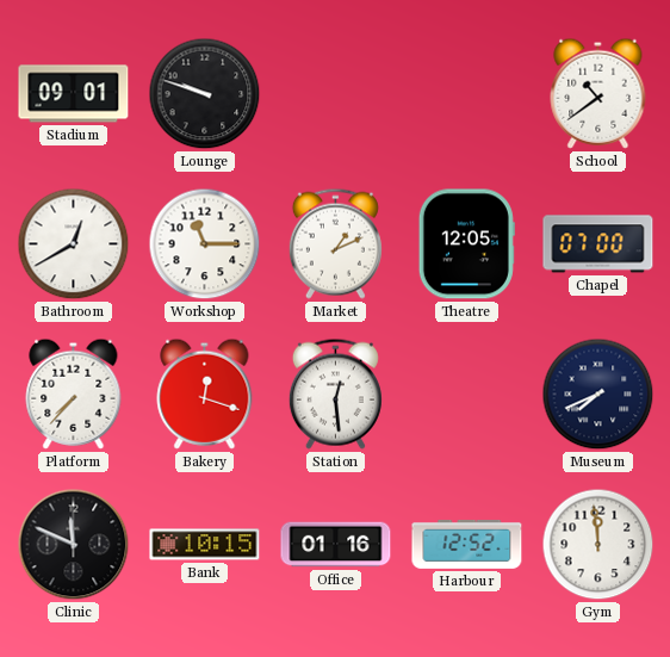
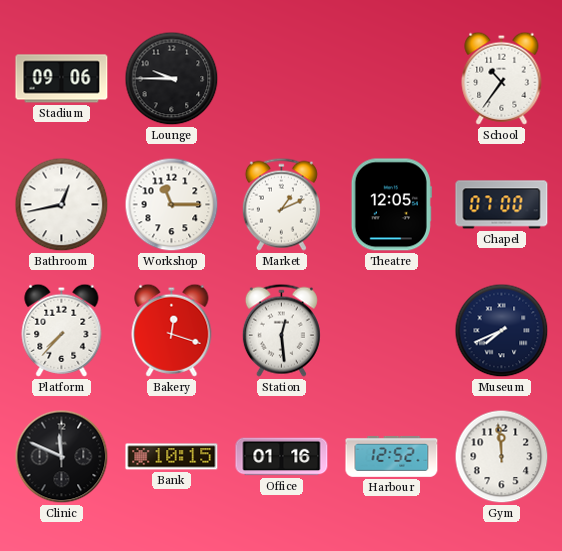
Stadium: 09:01 -> 09:06
Lounge: 9:48 -> 9:45
School: 10:39 -> 10:36
Bathroom: 12:40 -> 12:43
